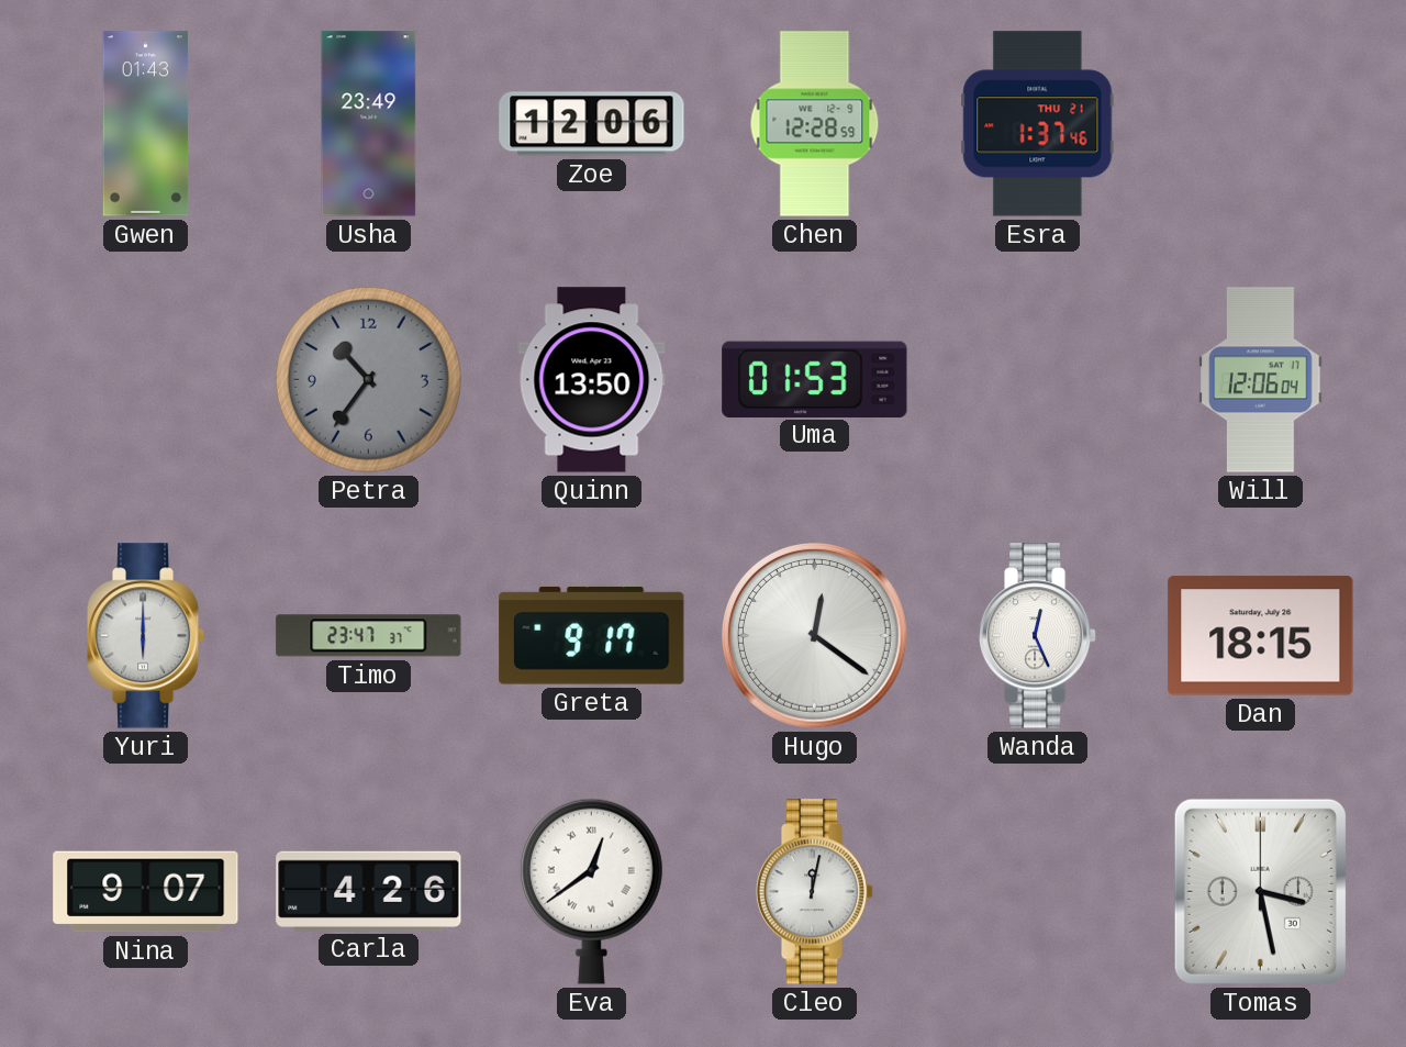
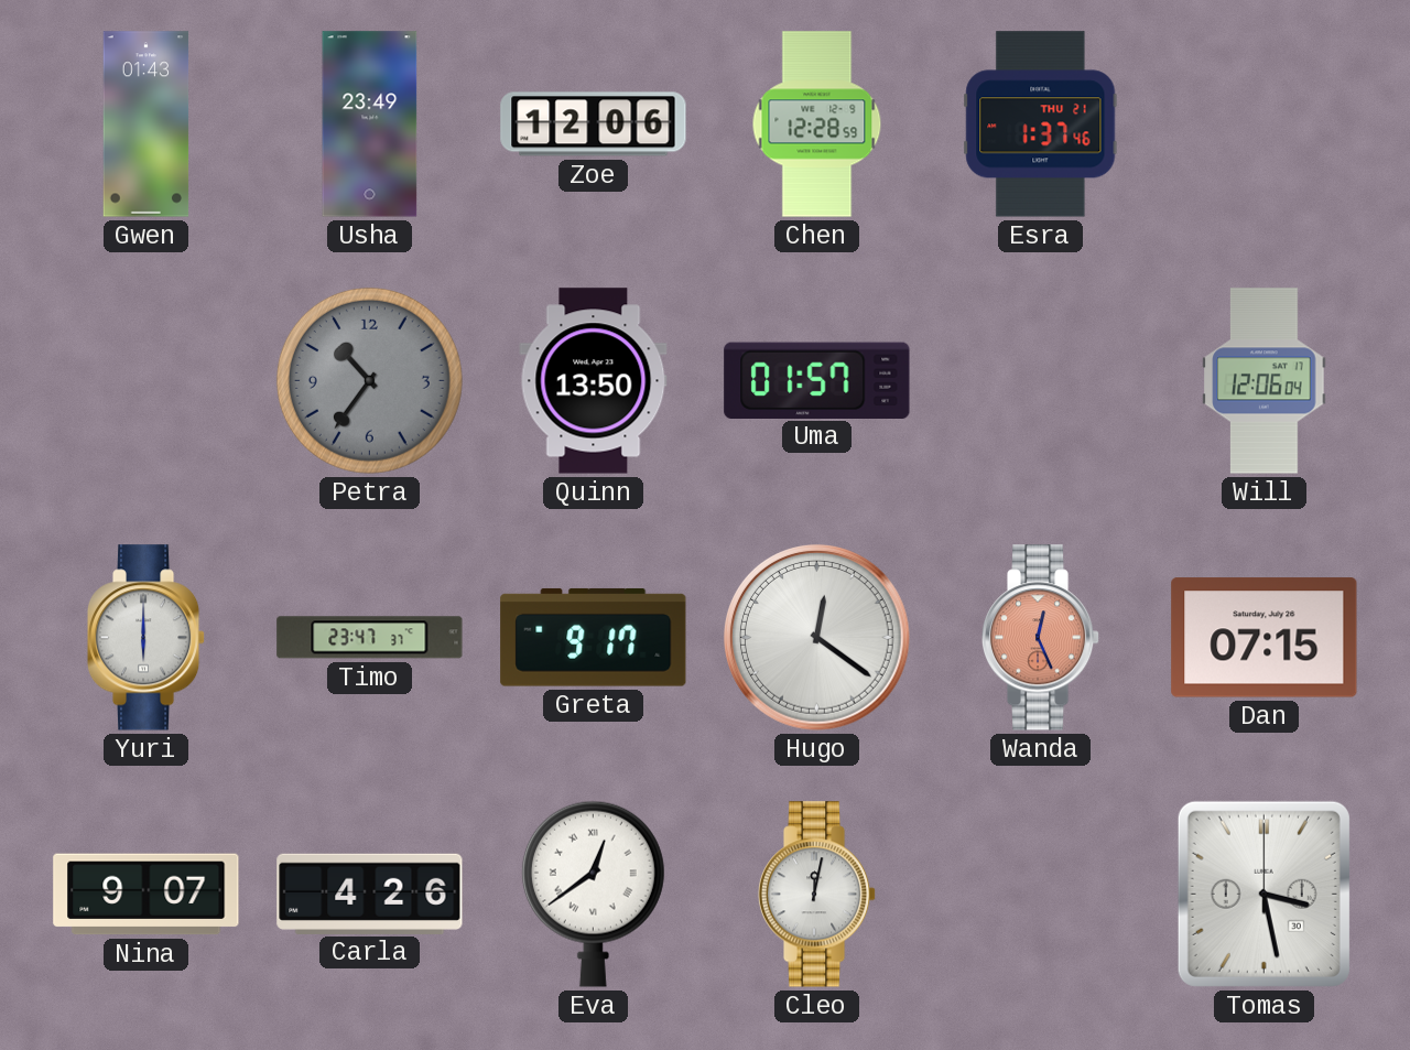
Uma: 01:53 -> 01:57
Wanda dial: white -> salmon
Dan: 18:15 -> 07:15
